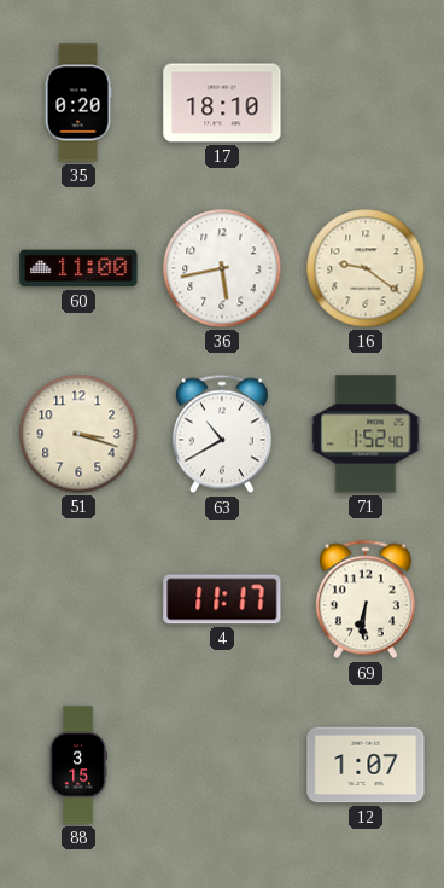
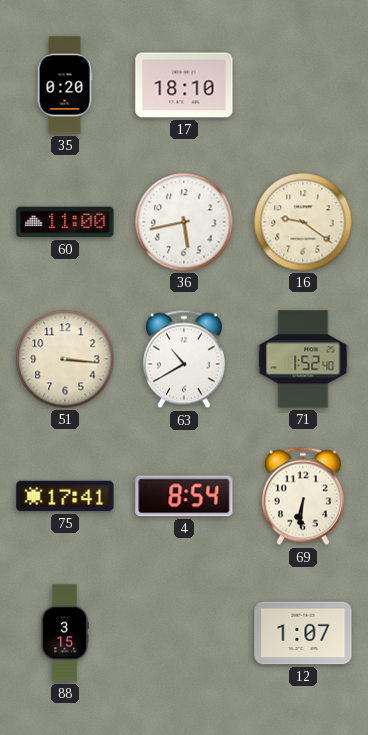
51: 3:18 -> 3:16
75: none -> 17:41
4: 11:17 -> 8:54
